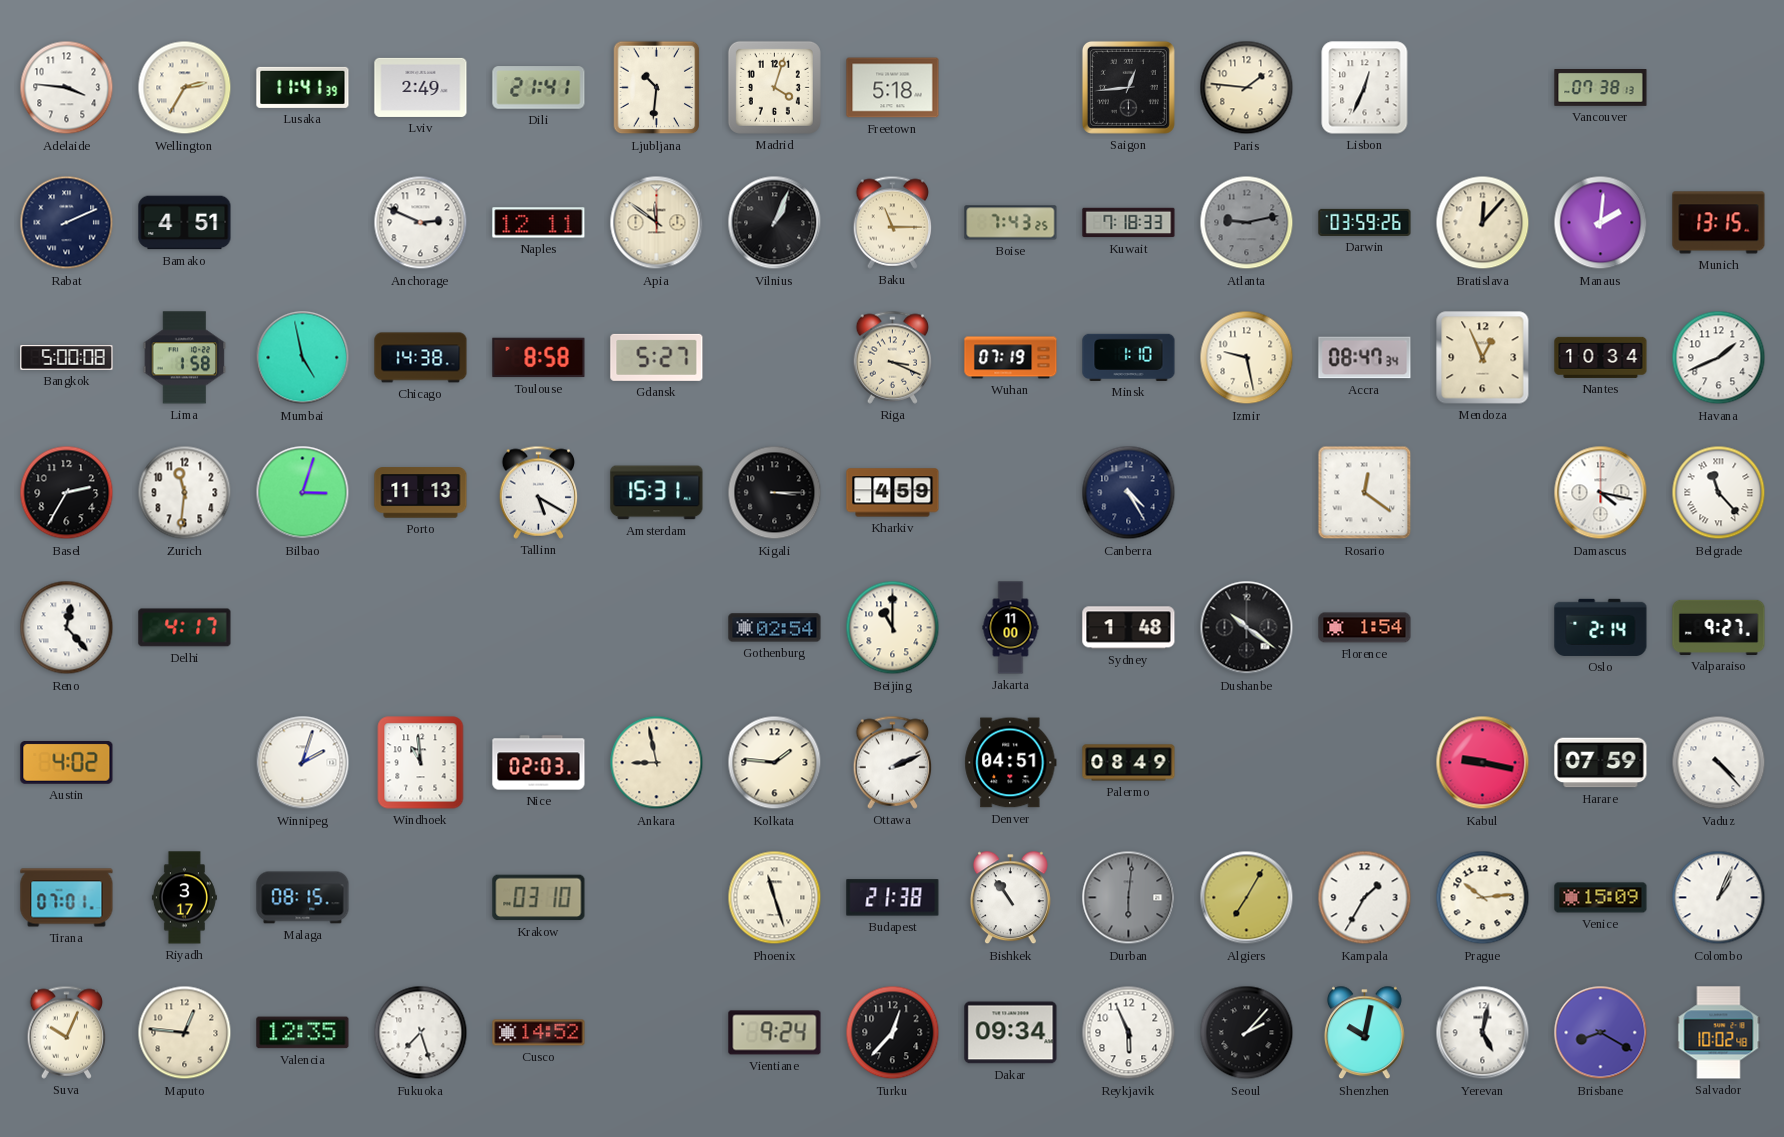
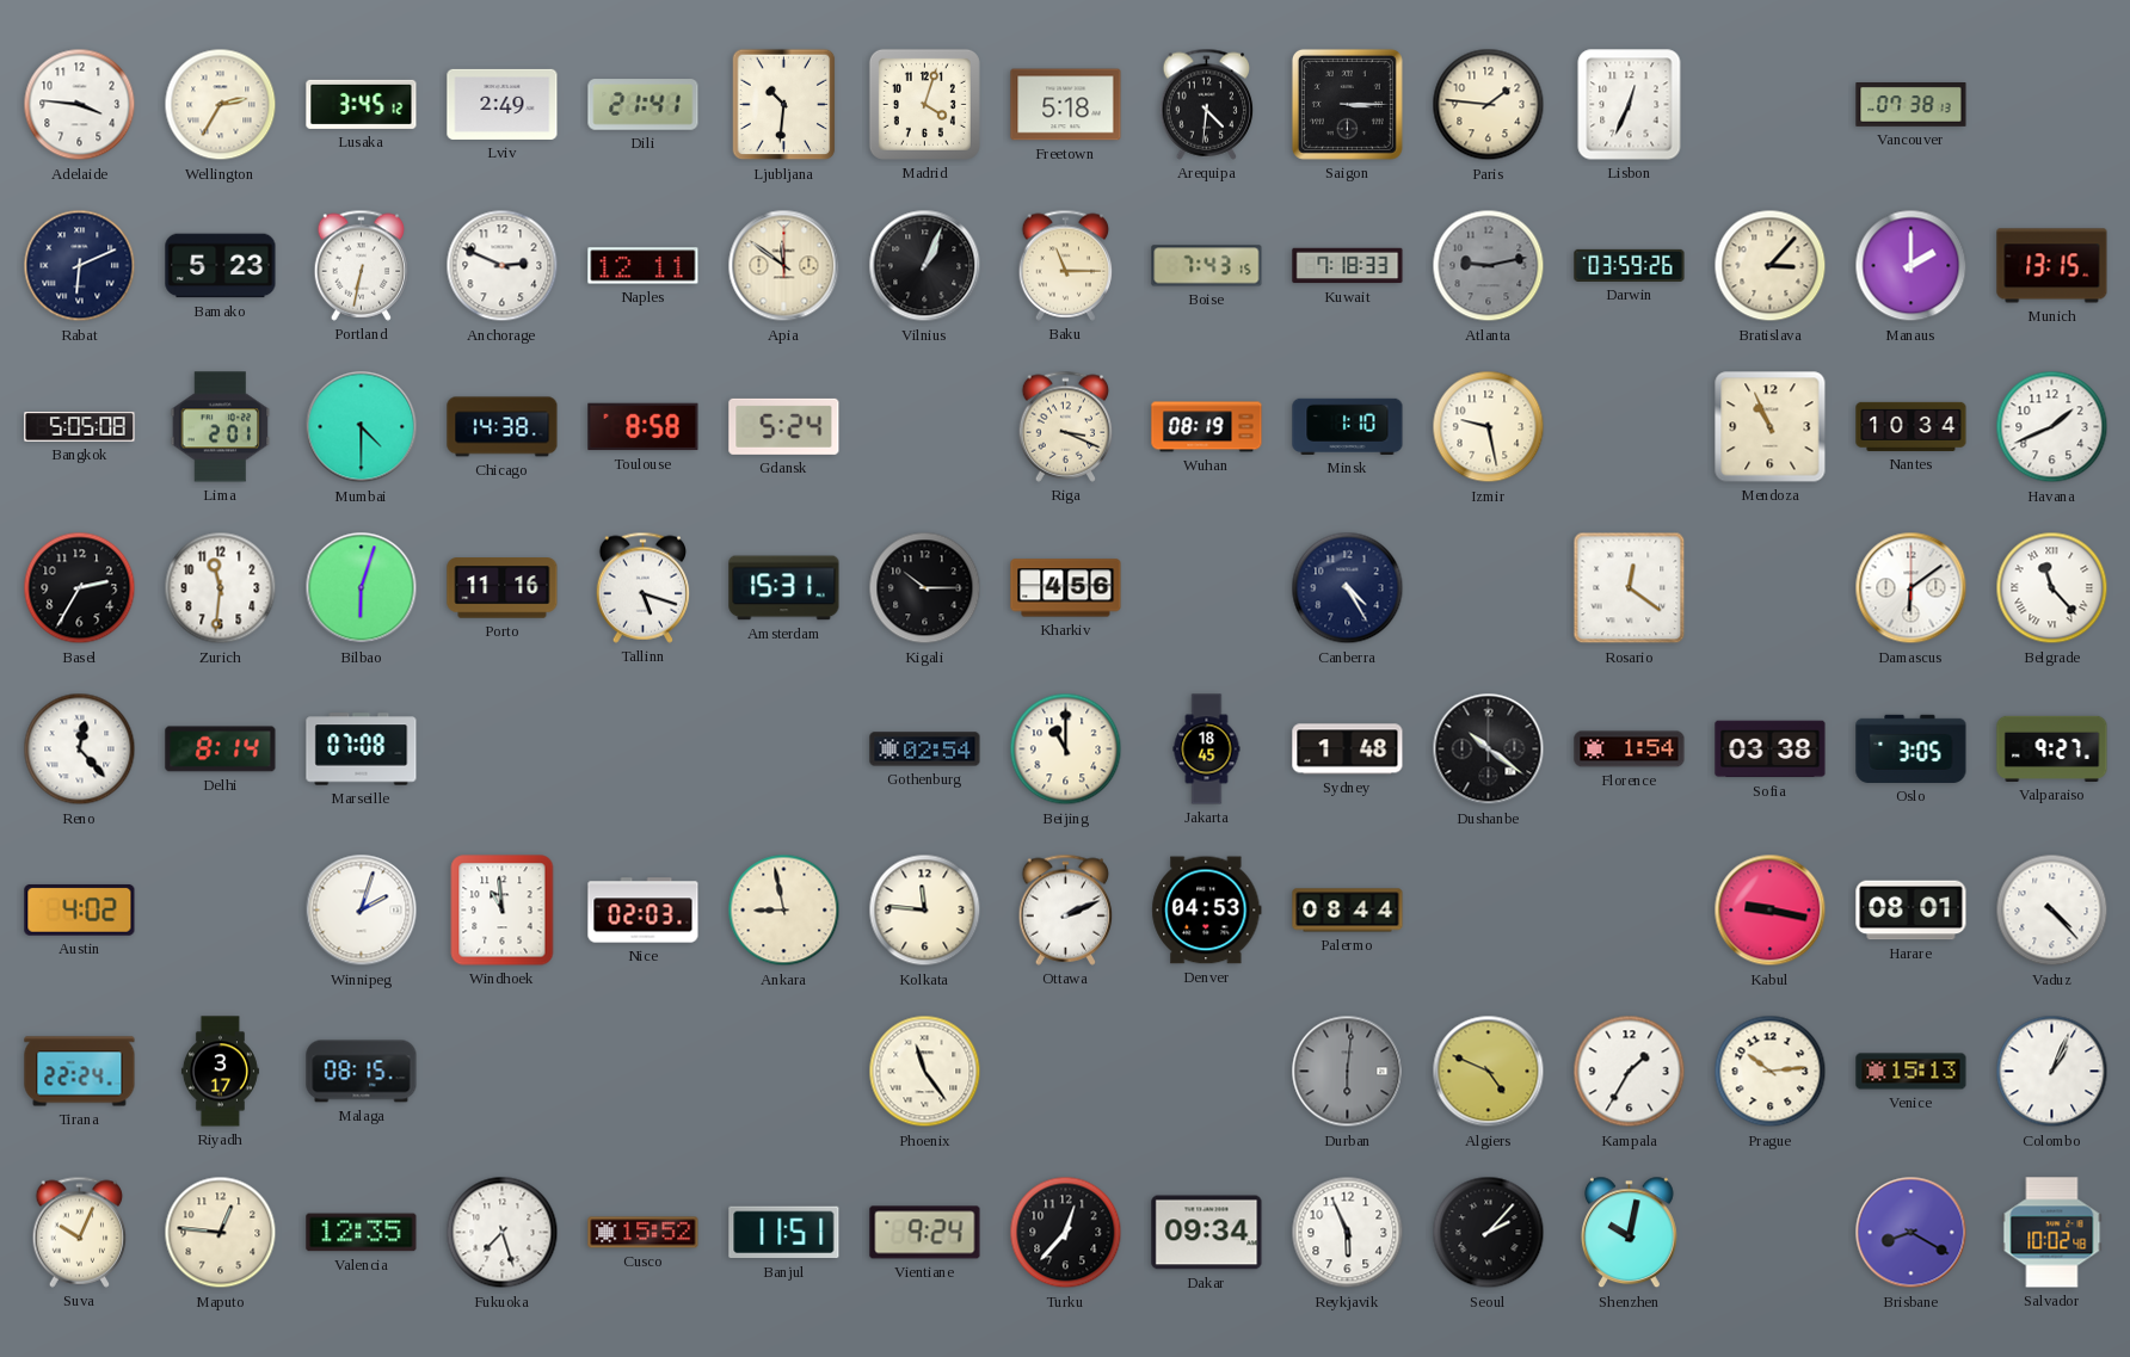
Lusaka: 11:41 -> 3:45
Arequipa: none -> 4:31
Saigon: 12:44 -> 3:15
Rabat: 2:11 -> 6:11
Bamako: 4:51 -> 5:23
Portland: none -> 6:32
Boise: 7:43:25 -> 7:43:15
Bratislava: 12:07 -> 3:07
Manaus: 2:01 -> 2:00
Bangkok: 5:00 -> 5:05
Lima: 1:58 -> 2:01
Mumbai: 4:58 -> 4:30
Gdansk: 5:27 -> 5:24
Wuhan: 07:19 -> 08:19
Accra: 08:47 -> none
Mendoza: 12:56 -> 10:56
Bilbao: 3:03 -> 6:03
Porto: 11:13 -> 11:16
Tallinn: 5:20 -> 5:18
Kigali: 3:15 -> 10:15
Kharkiv: 4:59 -> 4:56
Damascus: 4:17 -> 6:09
Delhi: 4:17 -> 8:14
Marseille: none -> 07:08
Jakarta: 11:00 -> 18:45
Sofia: none -> 03:38
Oslo: 2:14 -> 3:05
Kolkata: 1:46 -> 11:46
Denver: 04:51 -> 04:53
Palermo: 08:49 -> 08:44
Harare: 07:59 -> 08:01
Tirana: 07:01 -> 22:24
Krakow: 03:10 -> none
Phoenix: 11:27 -> 11:24
Budapest: 21:38 -> none
Bishkek: 10:54 -> none
Algiers: 7:05 -> 4:49
Venice: 15:09 -> 15:13
Cusco: 14:52 -> 15:52
Banjul: none -> 11:51
Yerevan: 5:02 -> none
